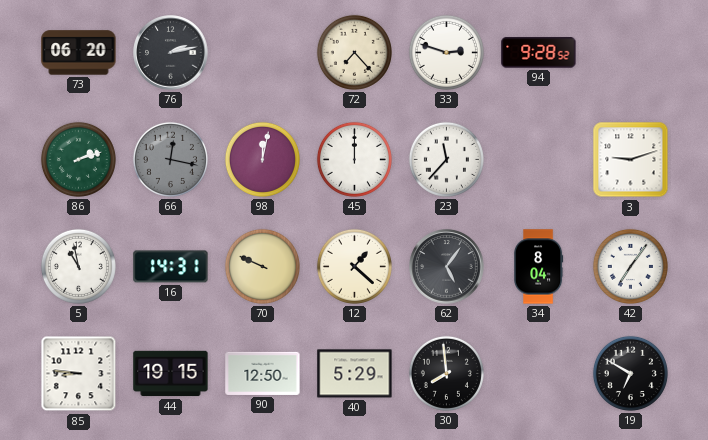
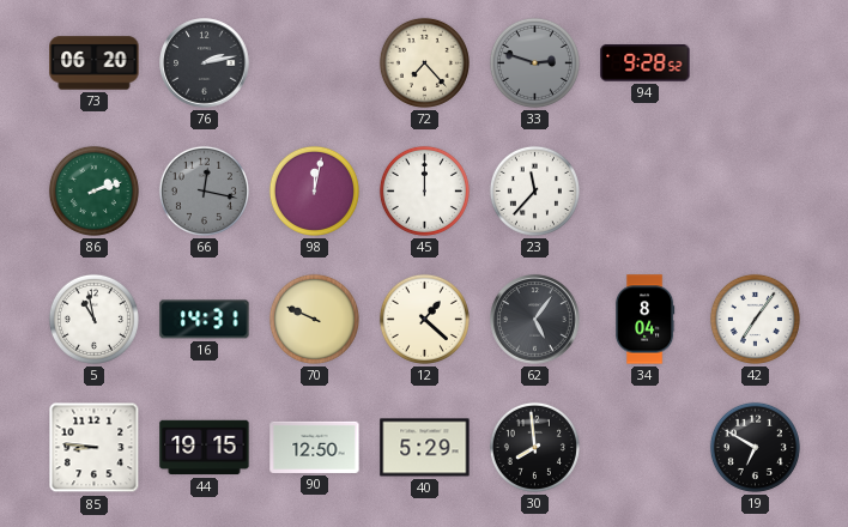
33 dial: white -> grey
3: 9:12 -> none
